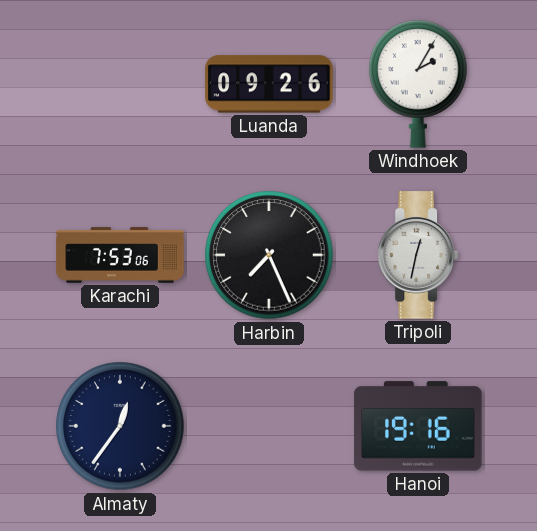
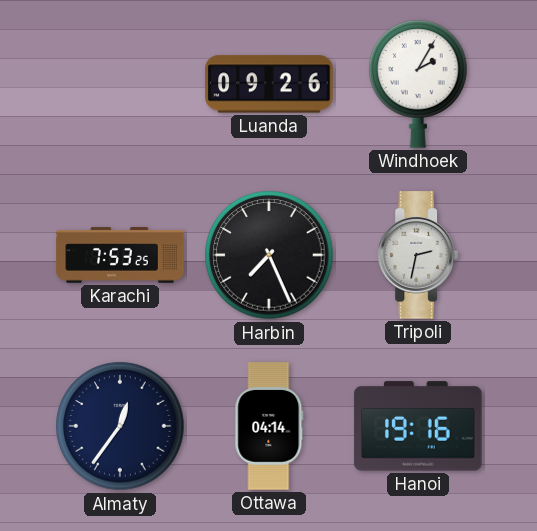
Karachi: 7:53:06 -> 7:53:25
Tripoli: 12:32 -> 2:32
Ottawa: none -> 04:14
